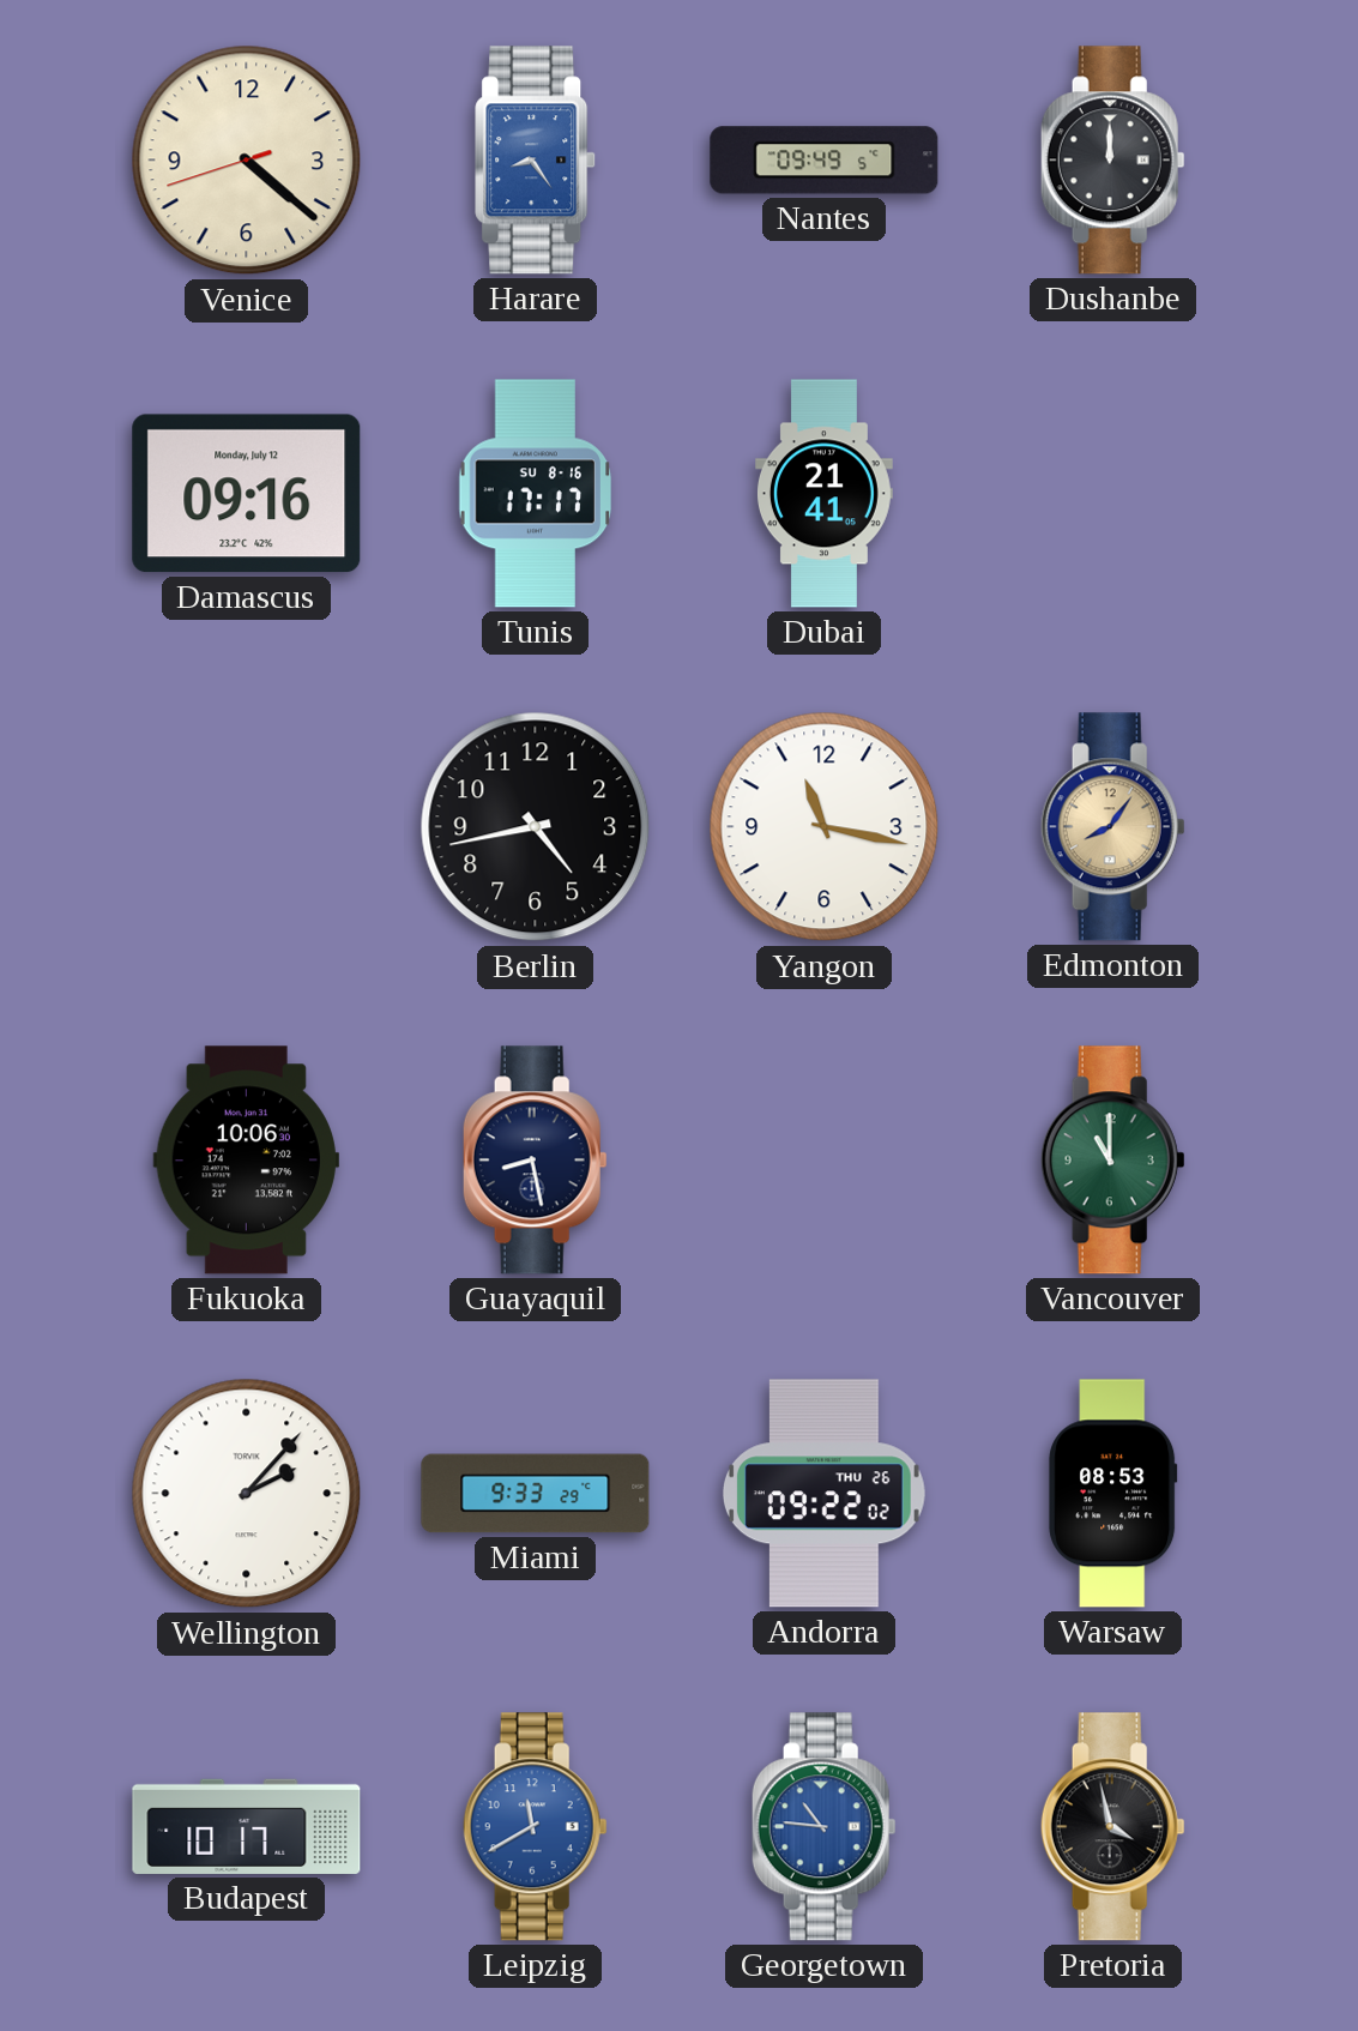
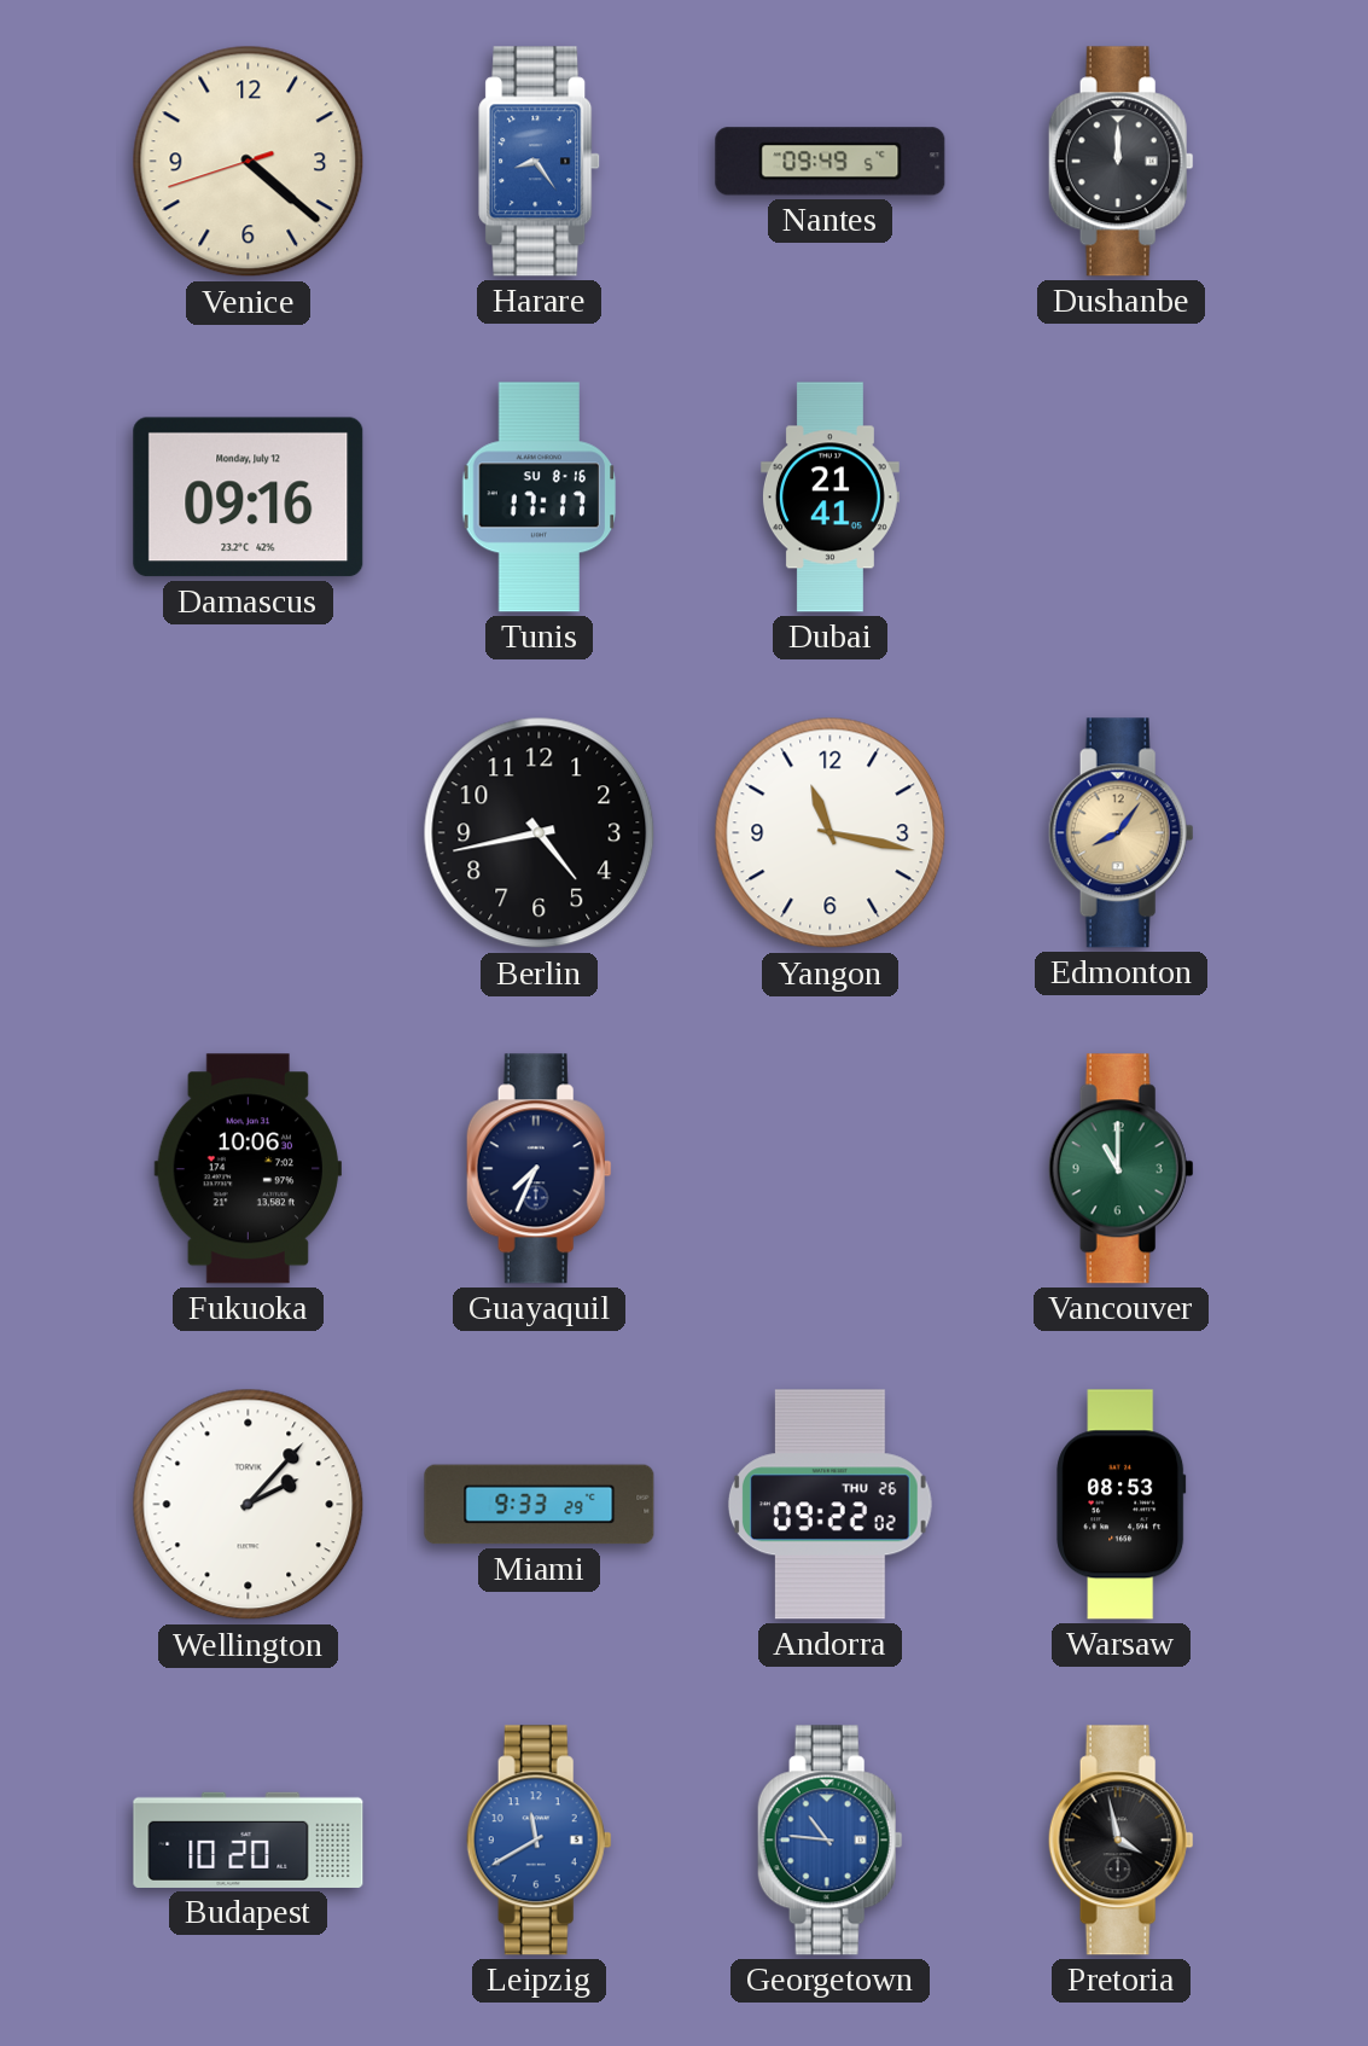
Guayaquil: 8:28 -> 7:34
Budapest: 10:17 -> 10:20
